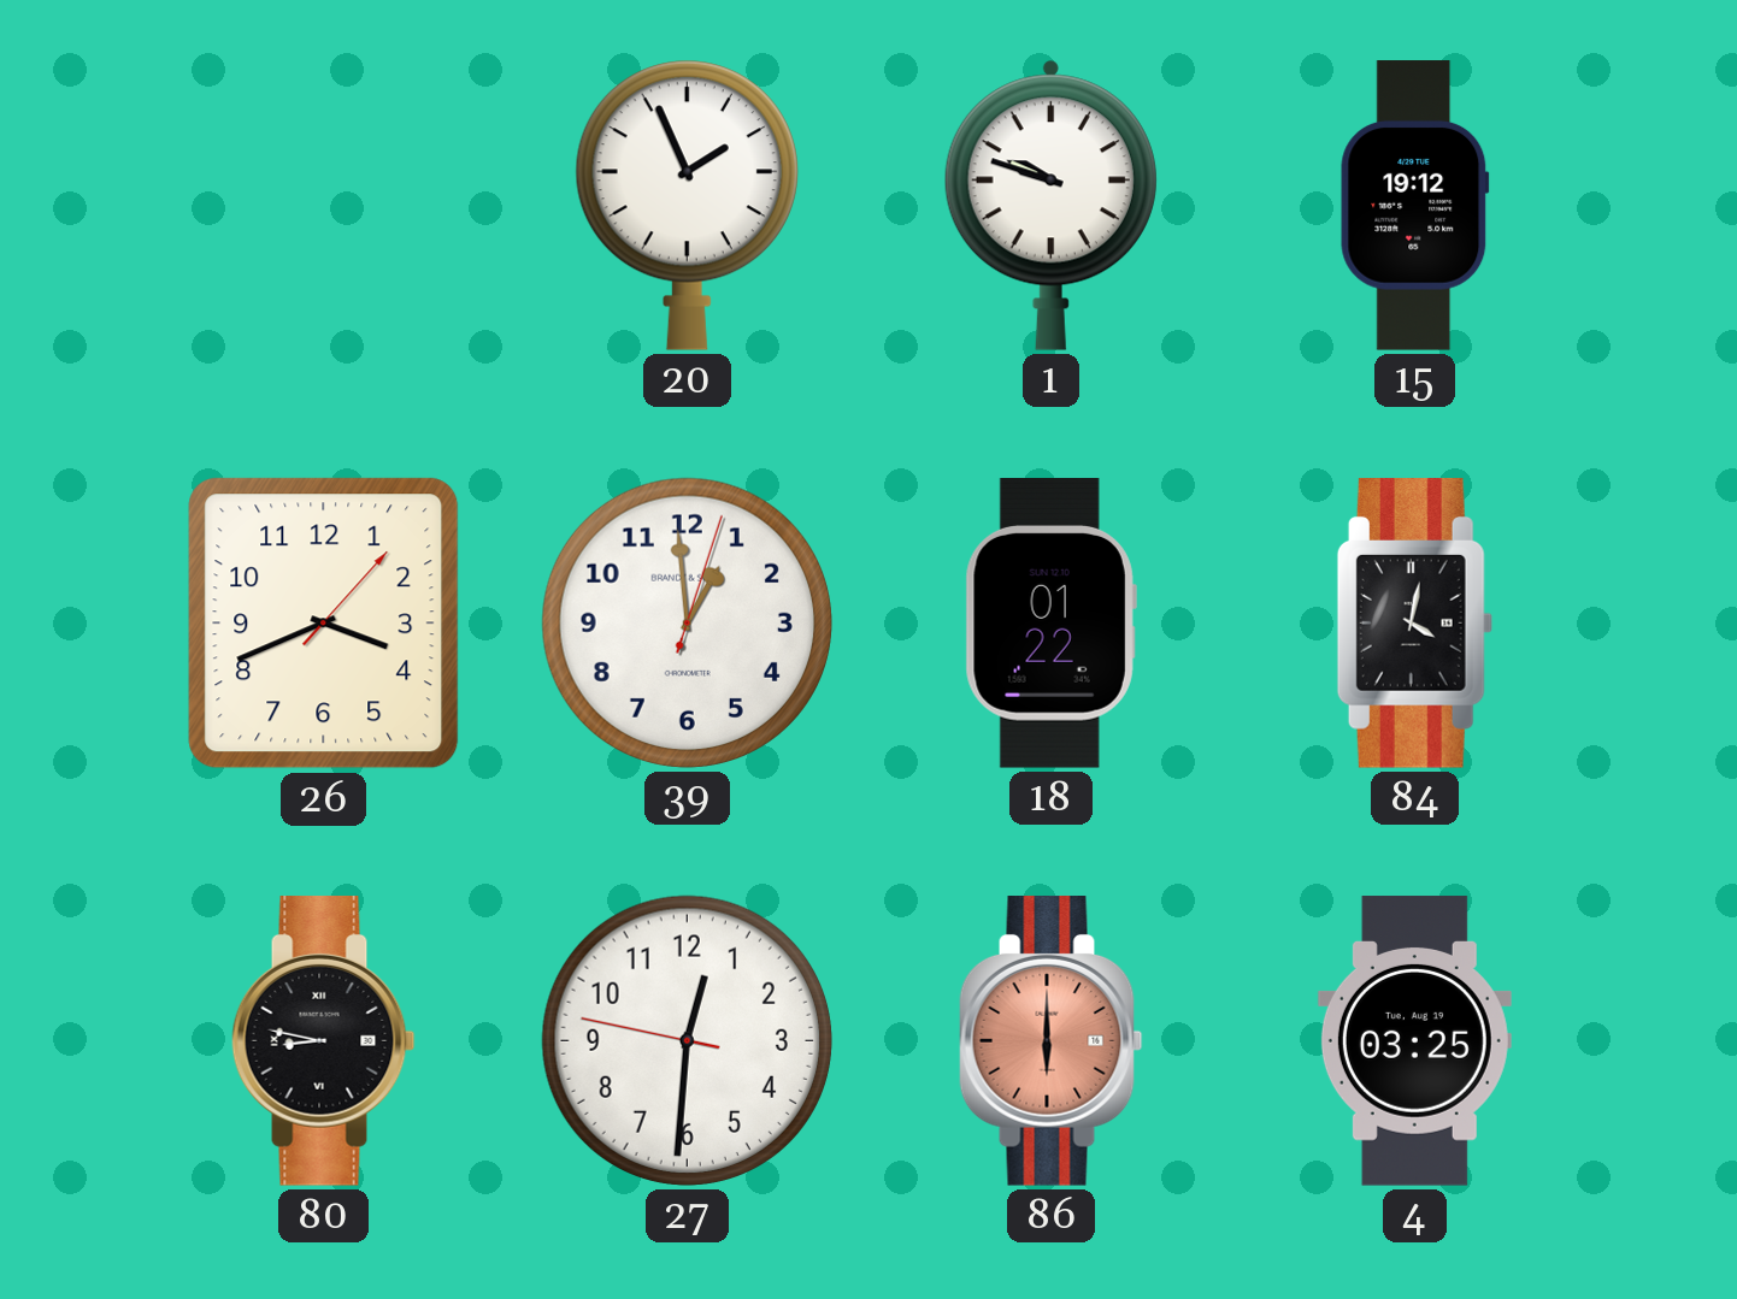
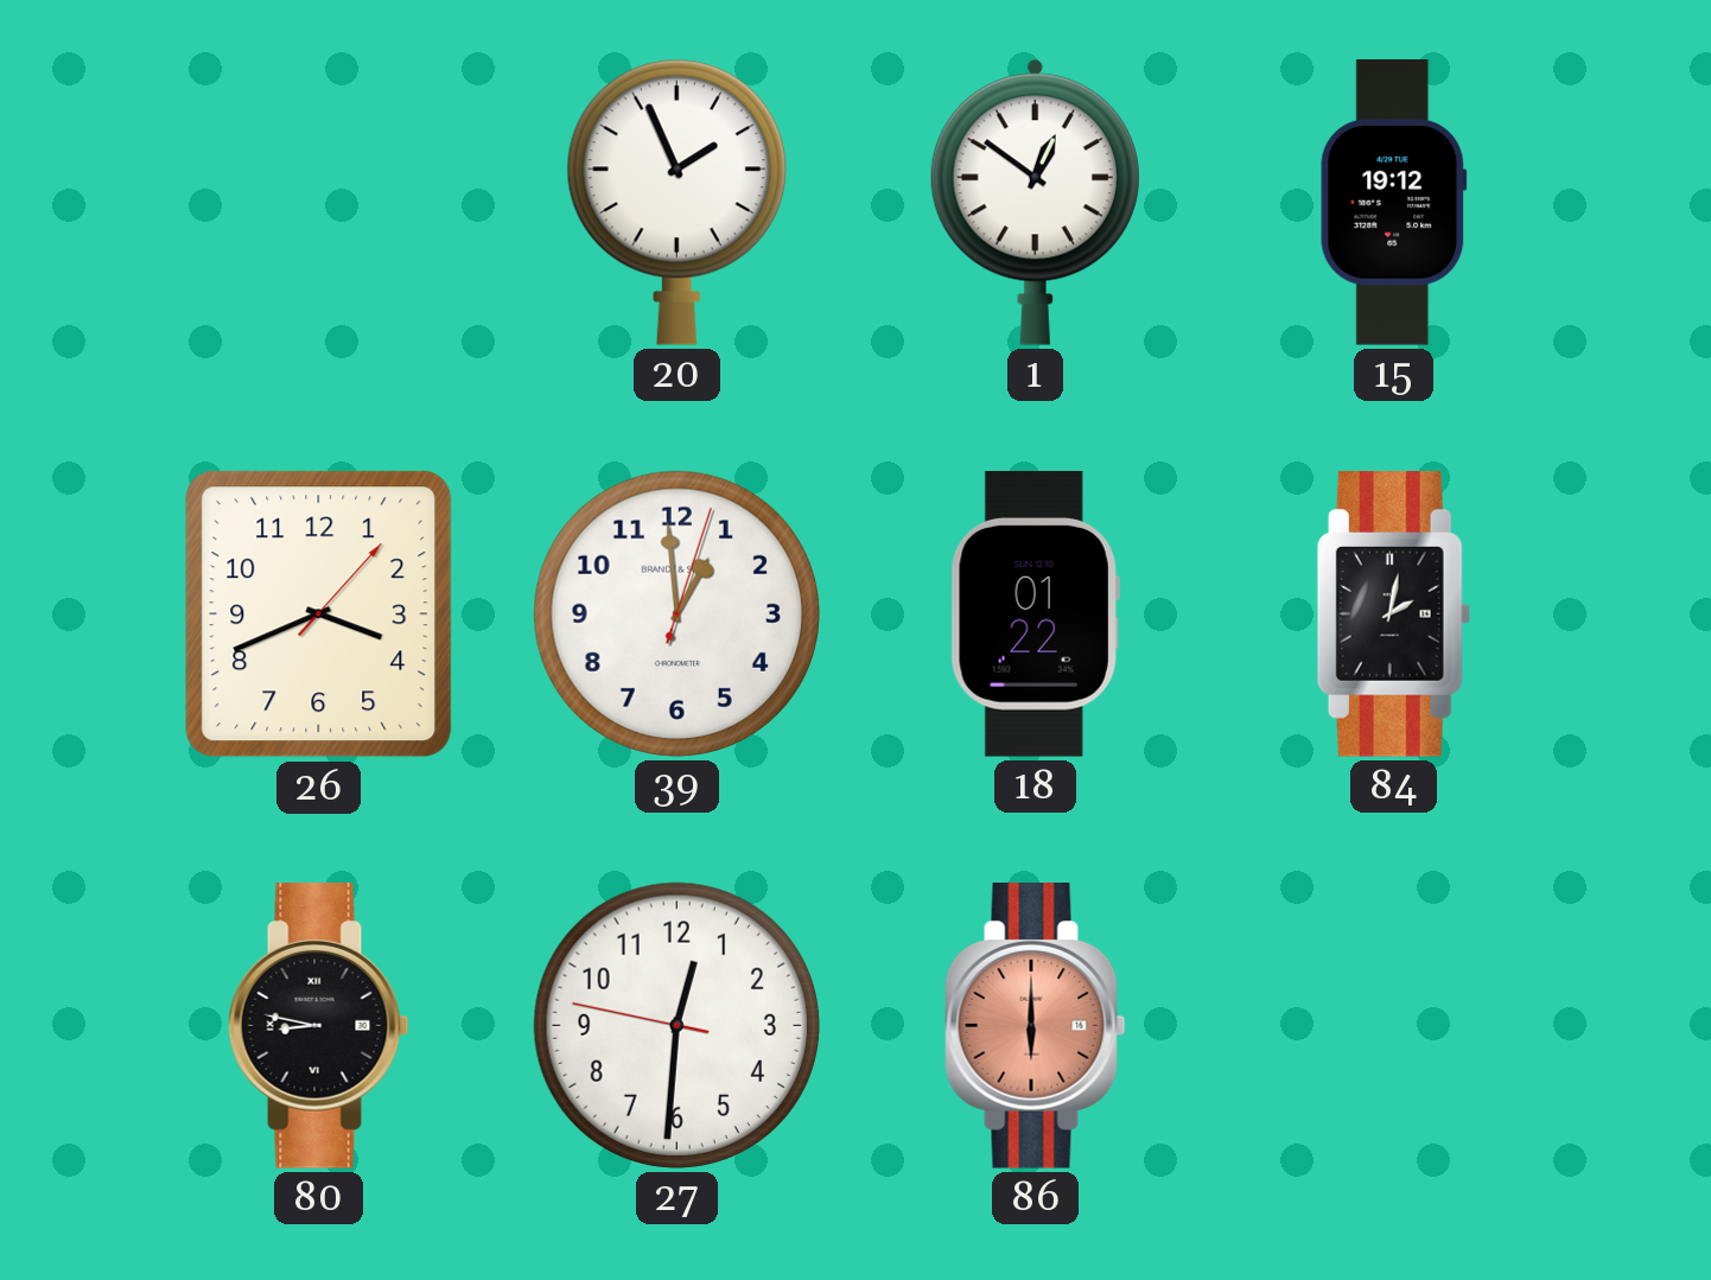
1: 9:48 -> 12:51
84: 4:02 -> 2:02
4: 03:25 -> none
